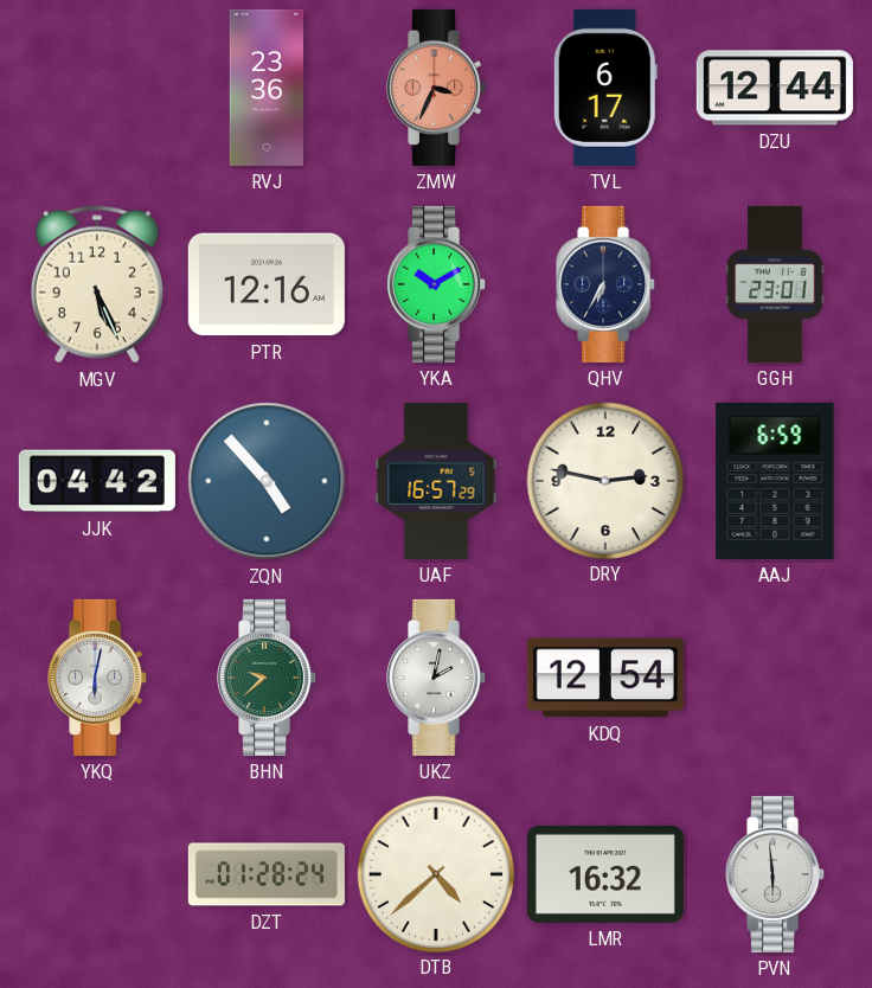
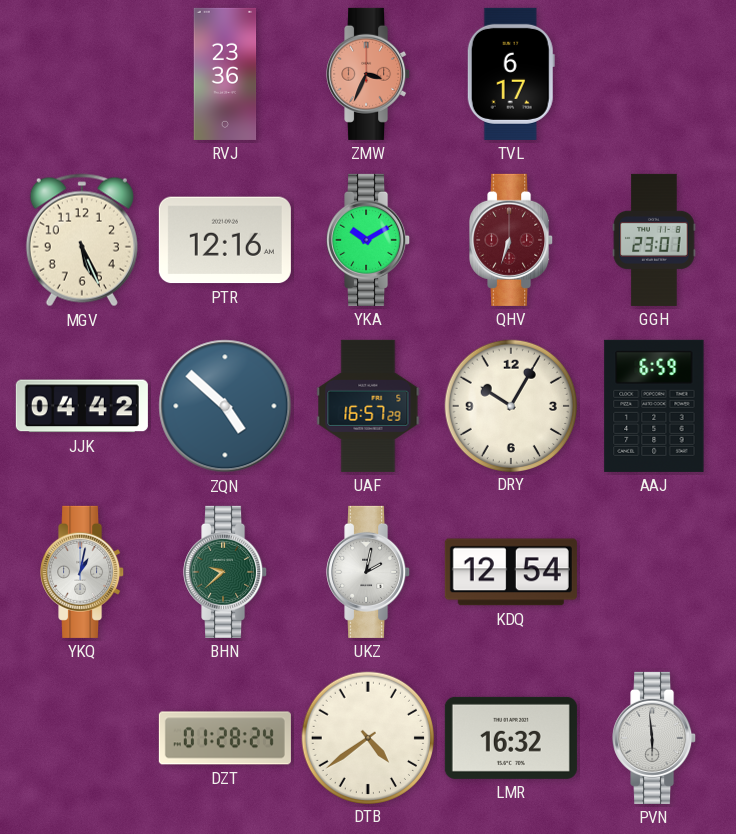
DZU: 12:44 -> none
QHV: 6:35 -> 6:33
QHV dial: navy -> burgundy
ZQN: 4:53 -> 4:52
DRY: 2:47 -> 10:05
YKQ: 6:02 -> 1:02
DTB: 4:38 -> 4:39
